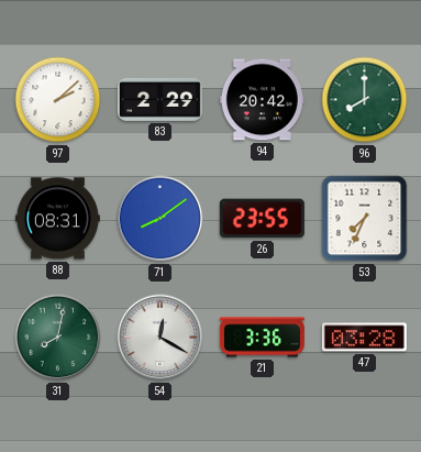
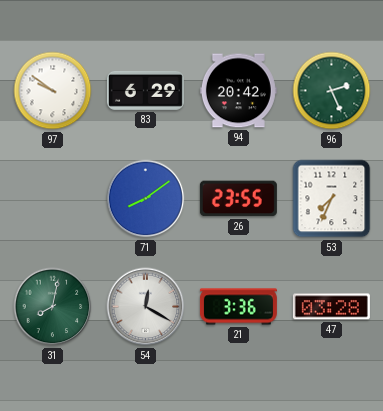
97: 2:08 -> 9:51
83: 2:29 -> 6:29
96: 8:00 -> 2:26
88: 08:31 -> none
